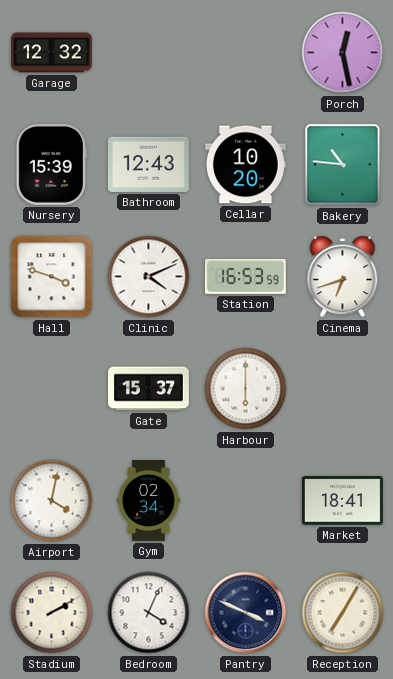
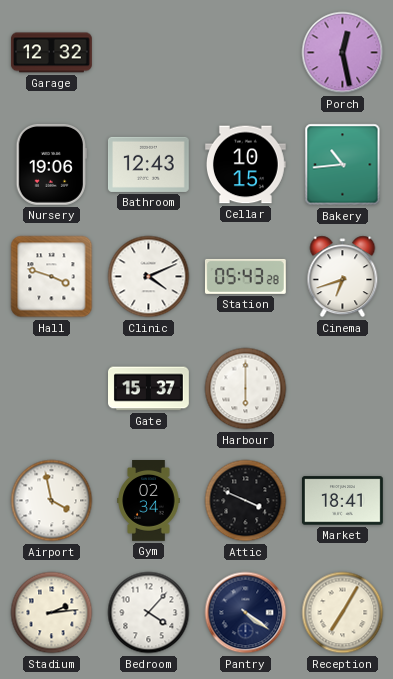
Nursery: 15:39 -> 19:06
Cellar: 10:20 -> 10:15
Bakery: 10:46 -> 10:44
Station: 16:53 -> 05:43
Airport: 4:02 -> 3:58
Attic: none -> 3:49
Stadium: 2:10 -> 2:14
Bedroom: 4:04 -> 4:07
Pantry: 3:49 -> 4:21
